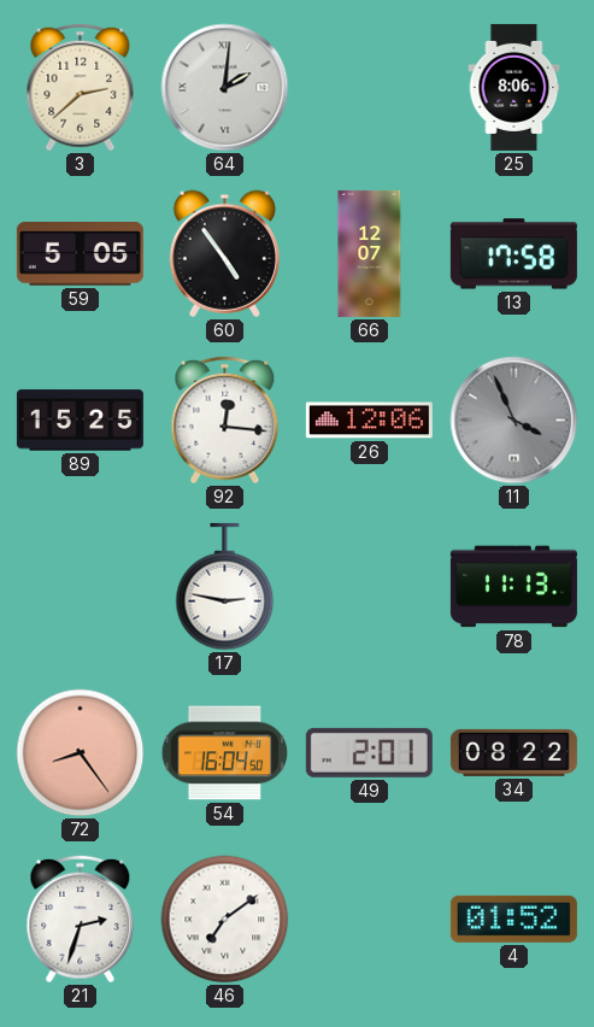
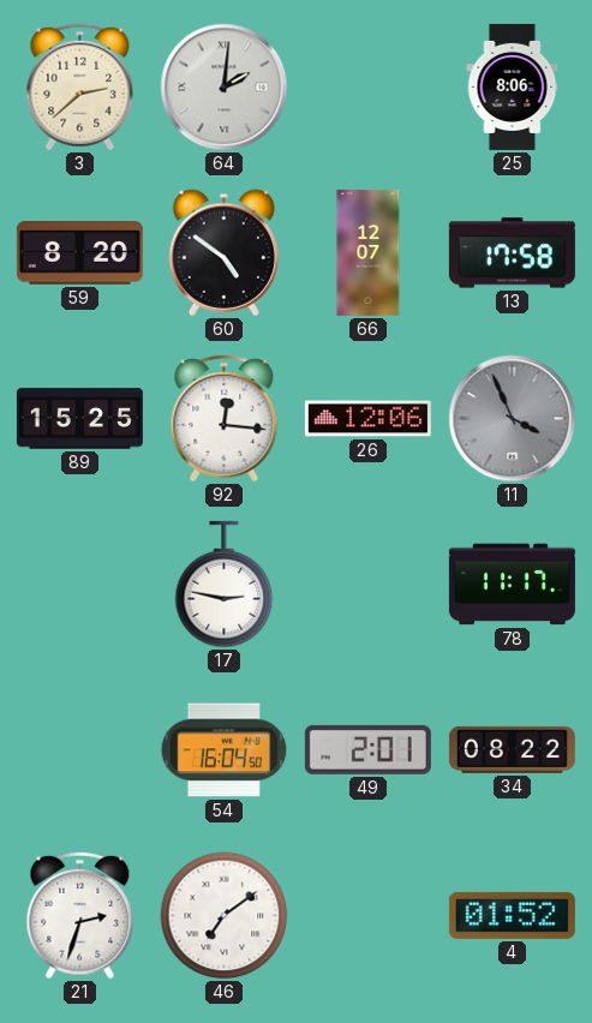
59: 5:05 -> 8:20
60: 4:54 -> 4:51
78: 11:13 -> 11:17
72: 8:24 -> none
